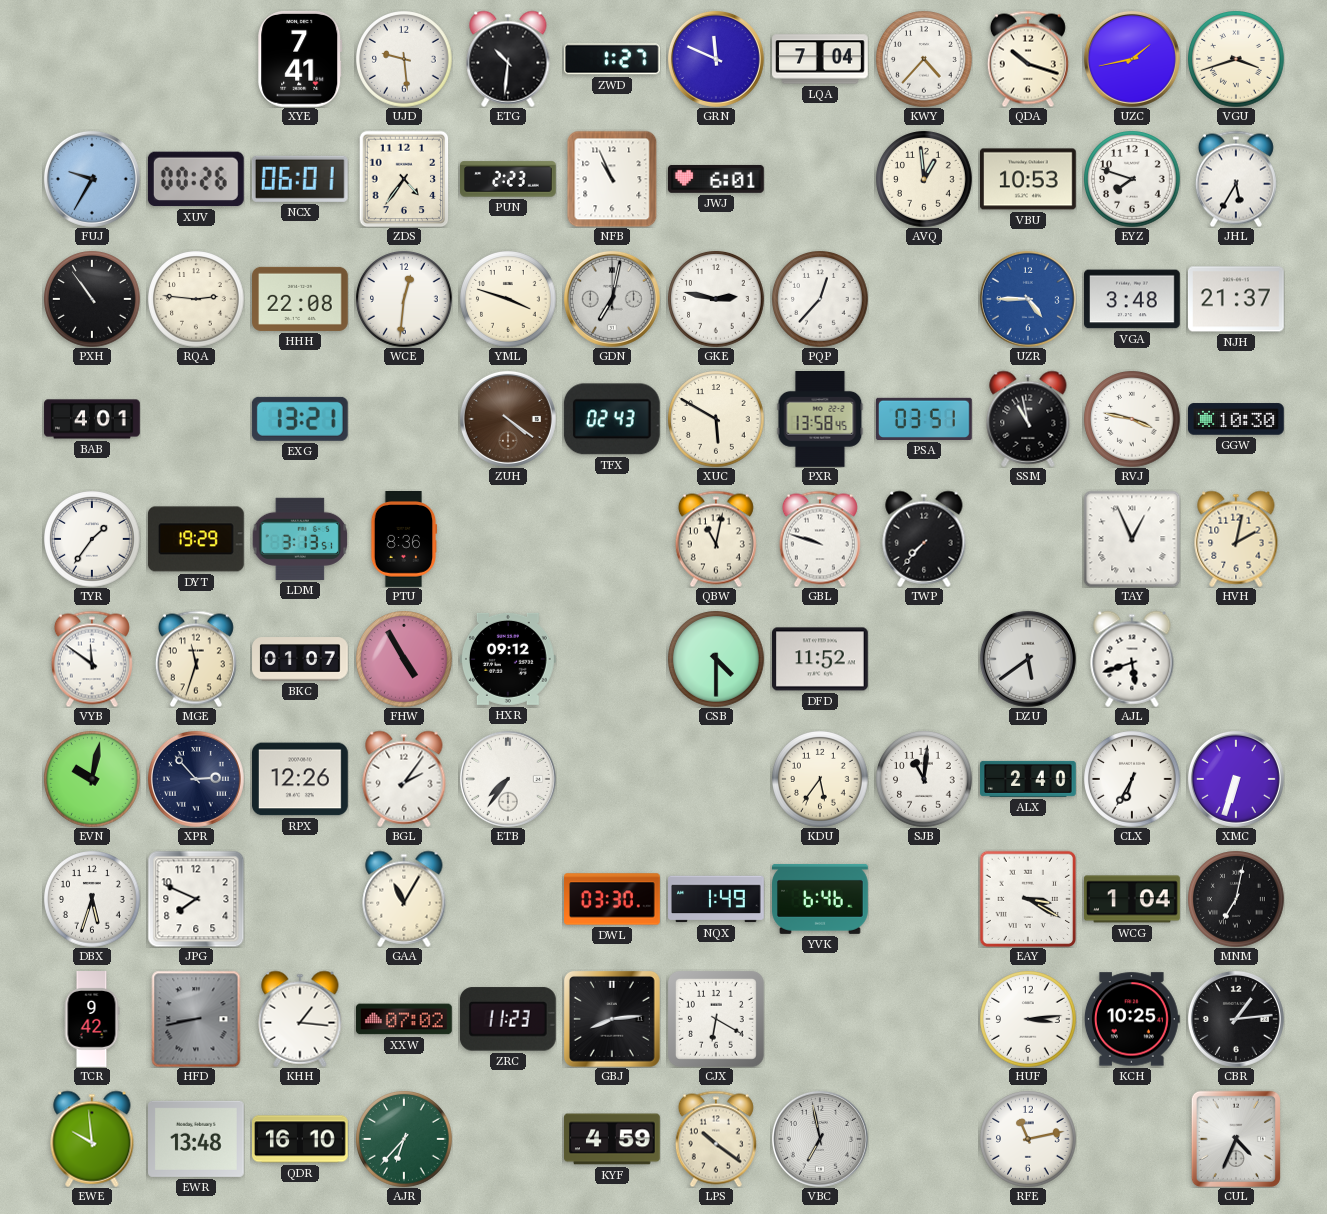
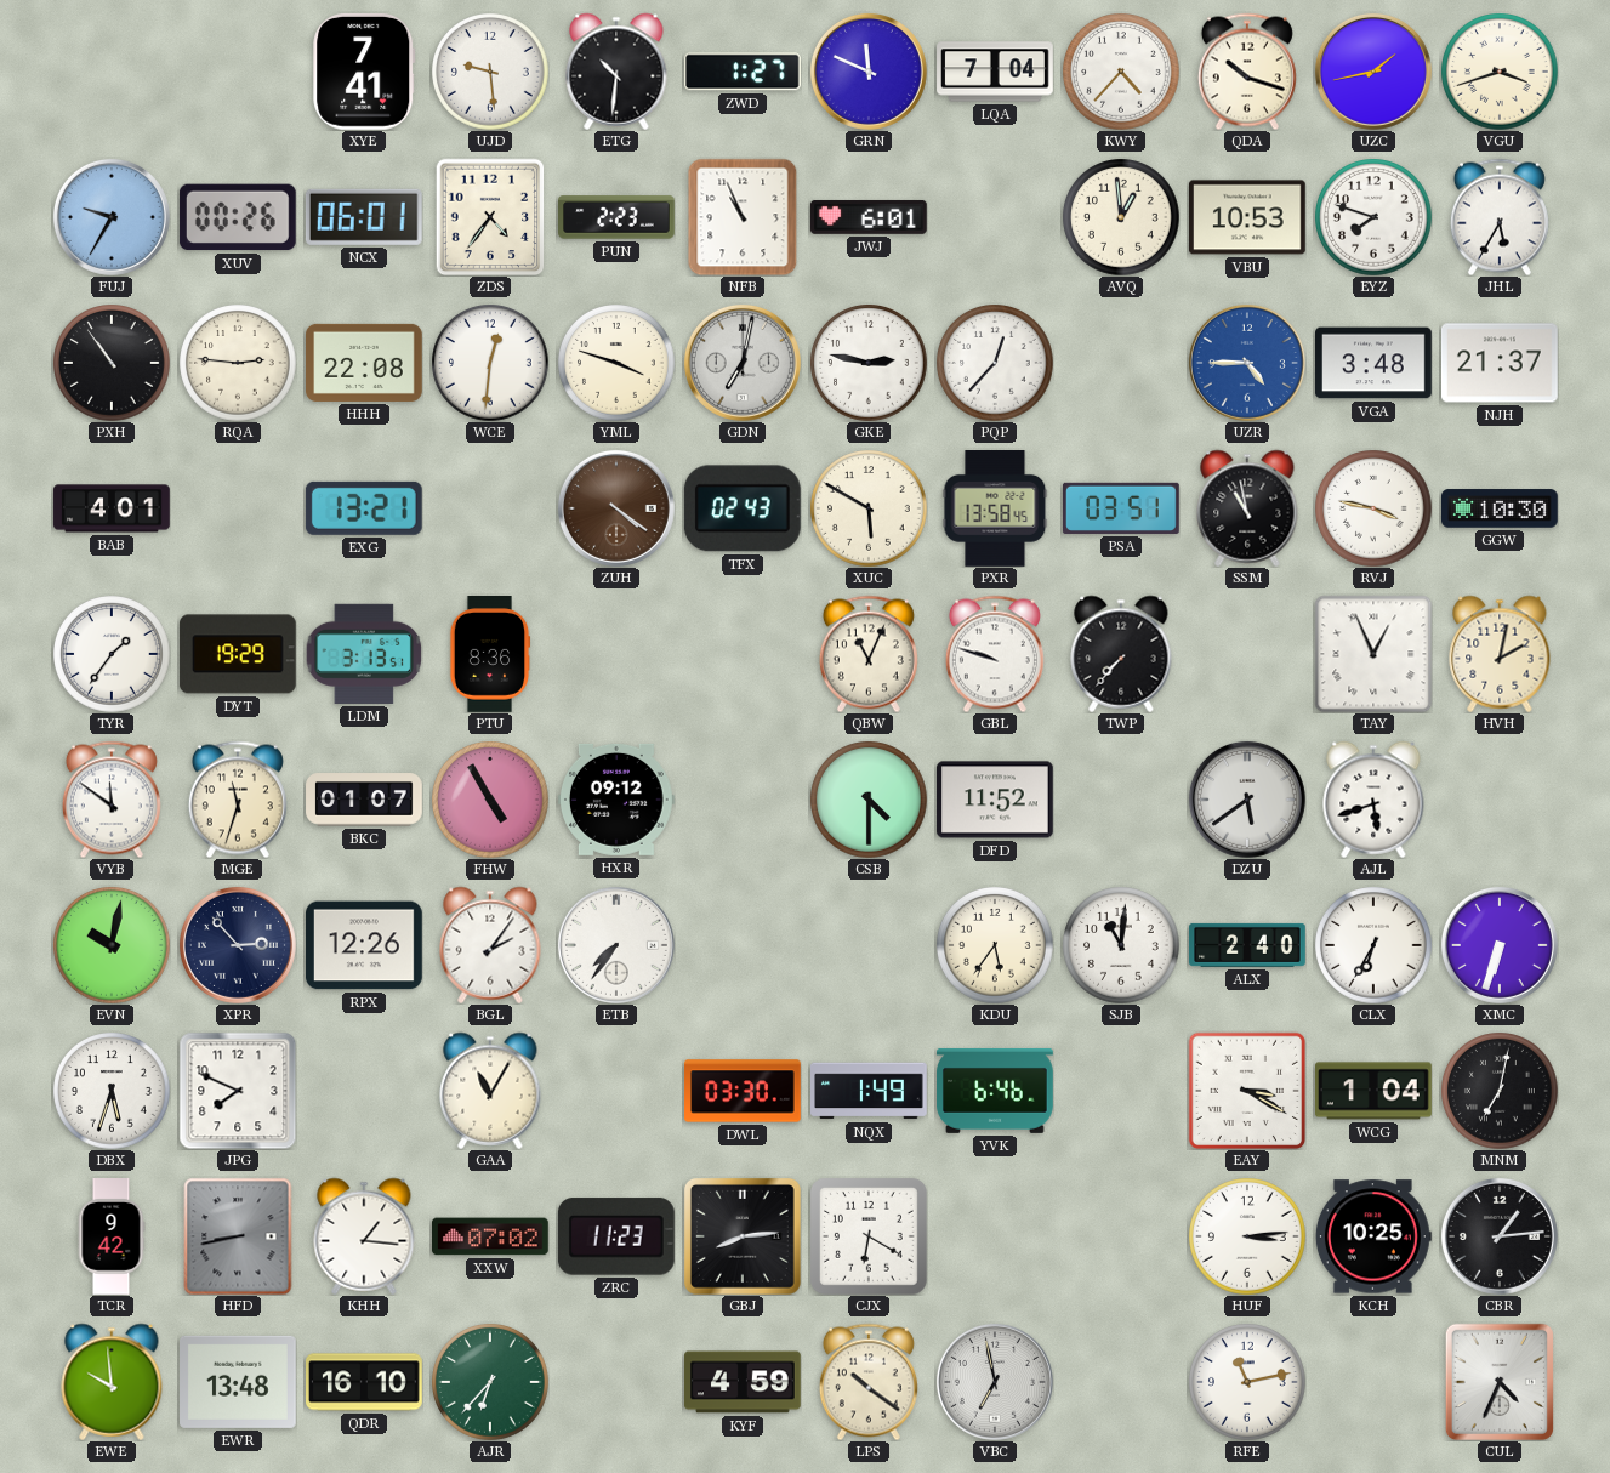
QBW: 11:02 -> 11:04
